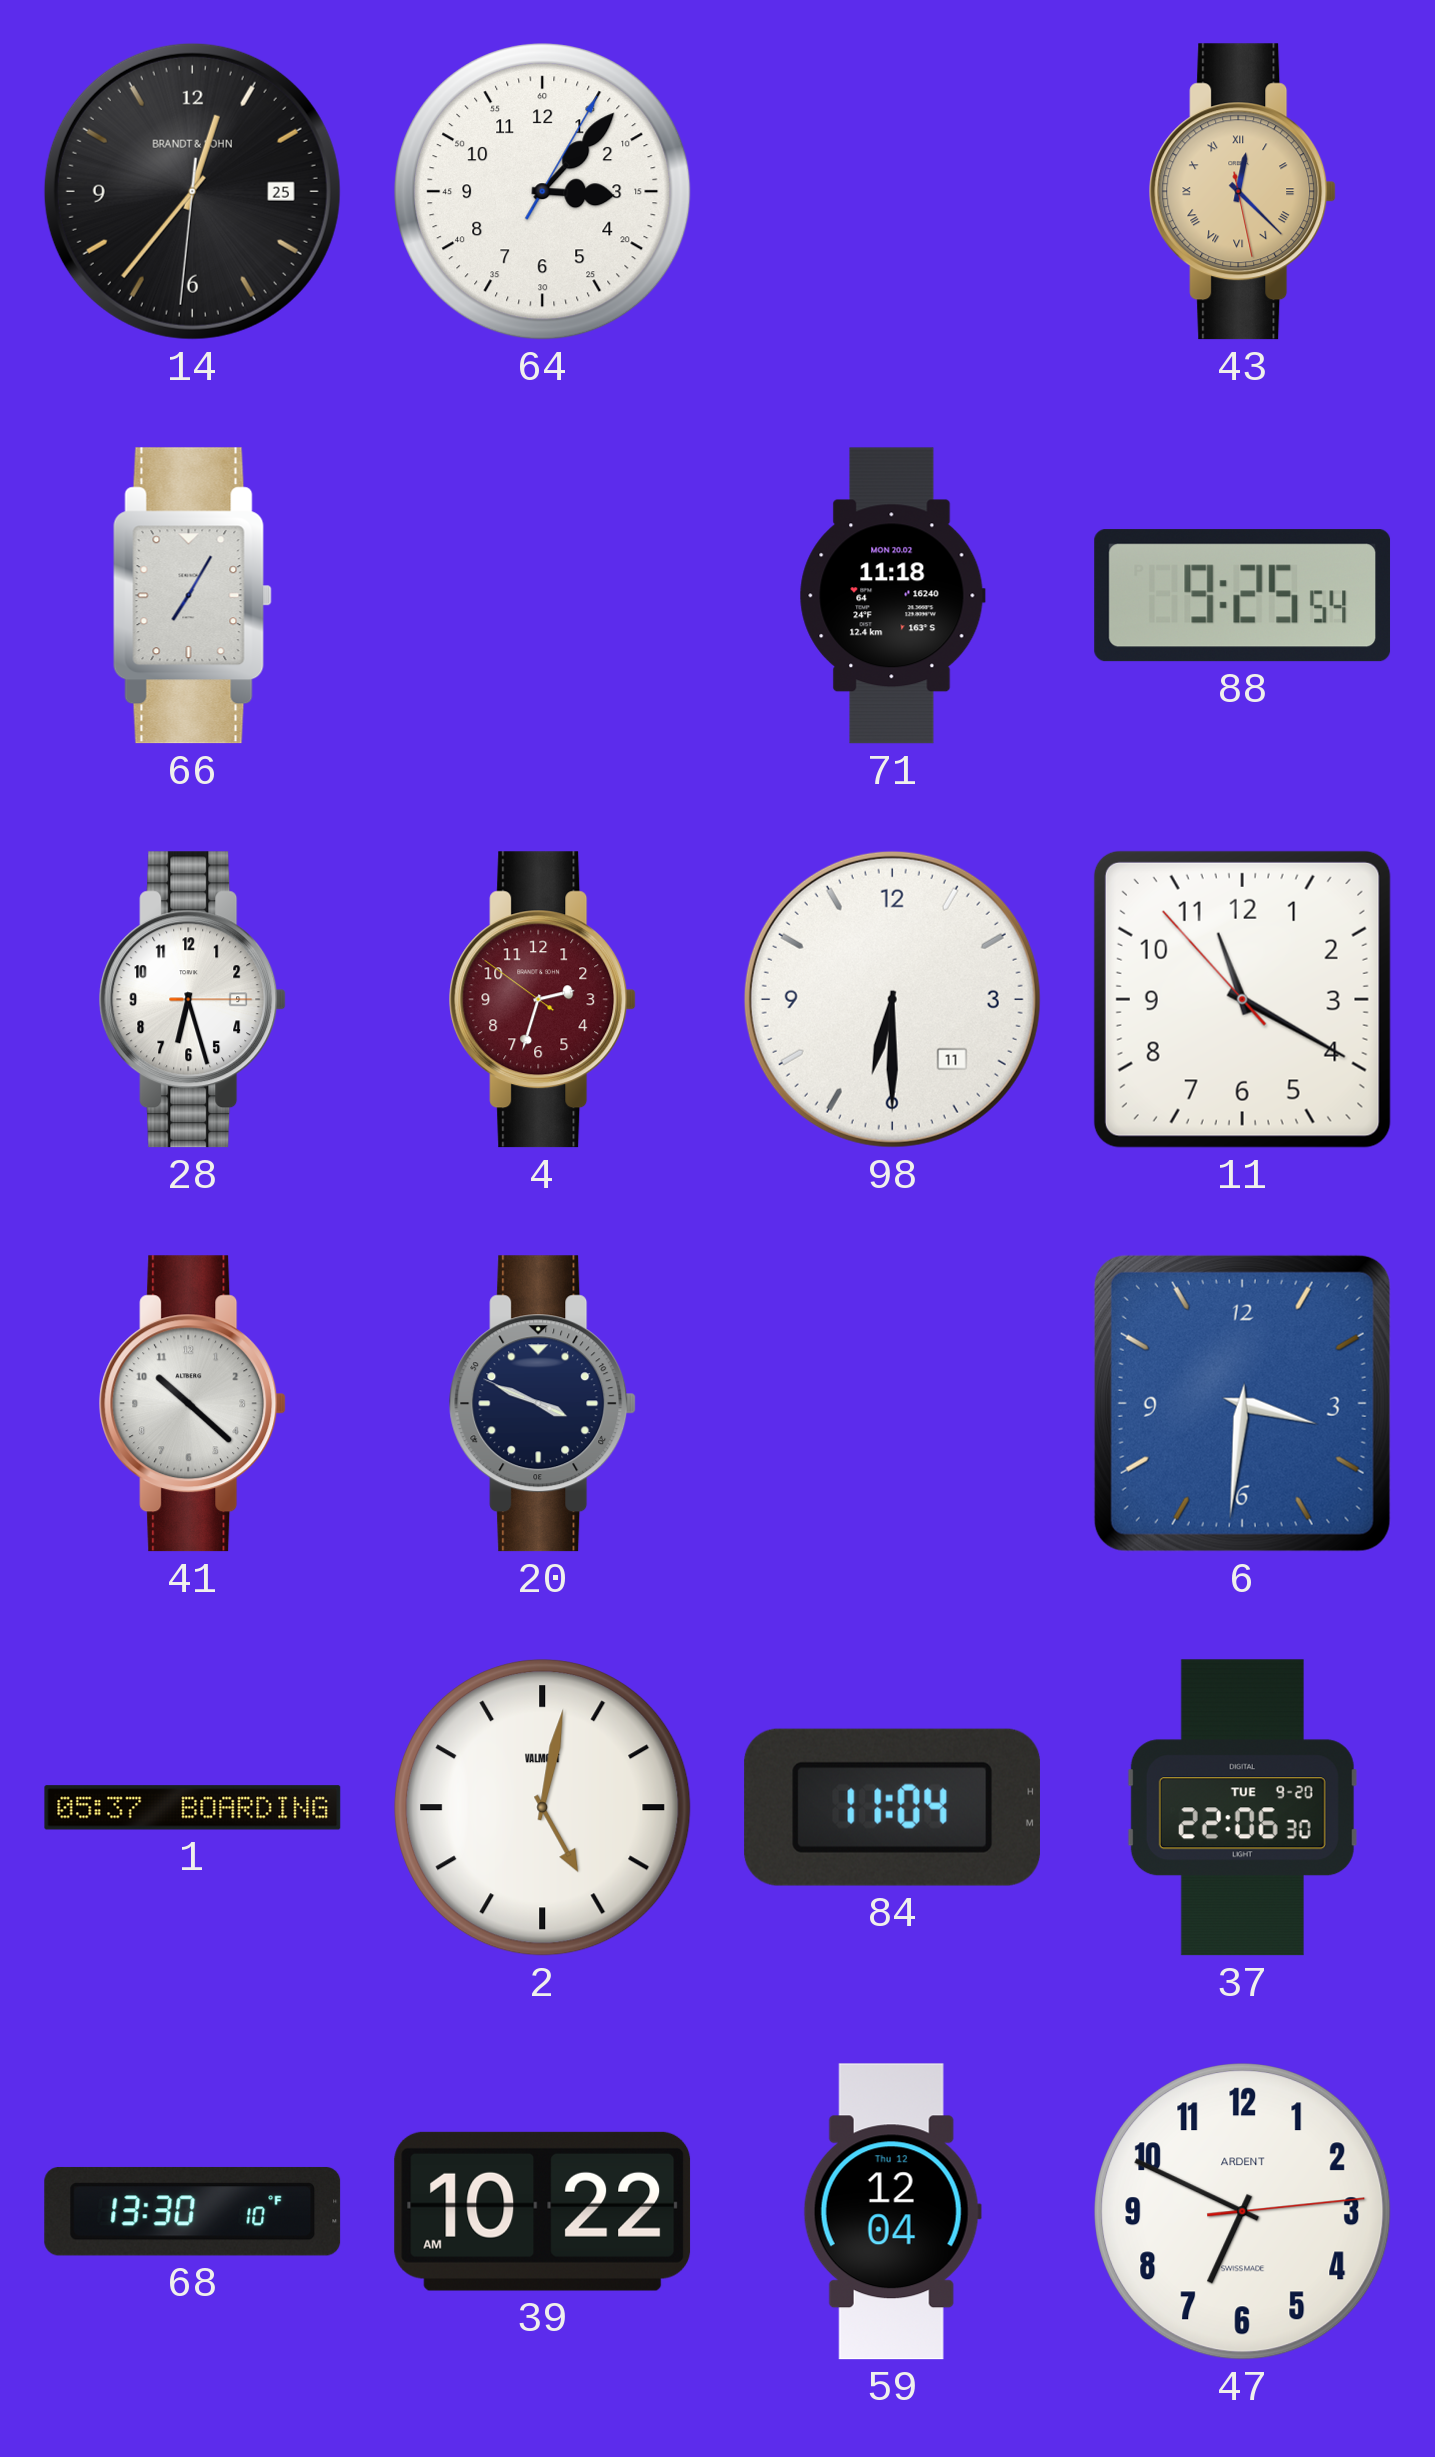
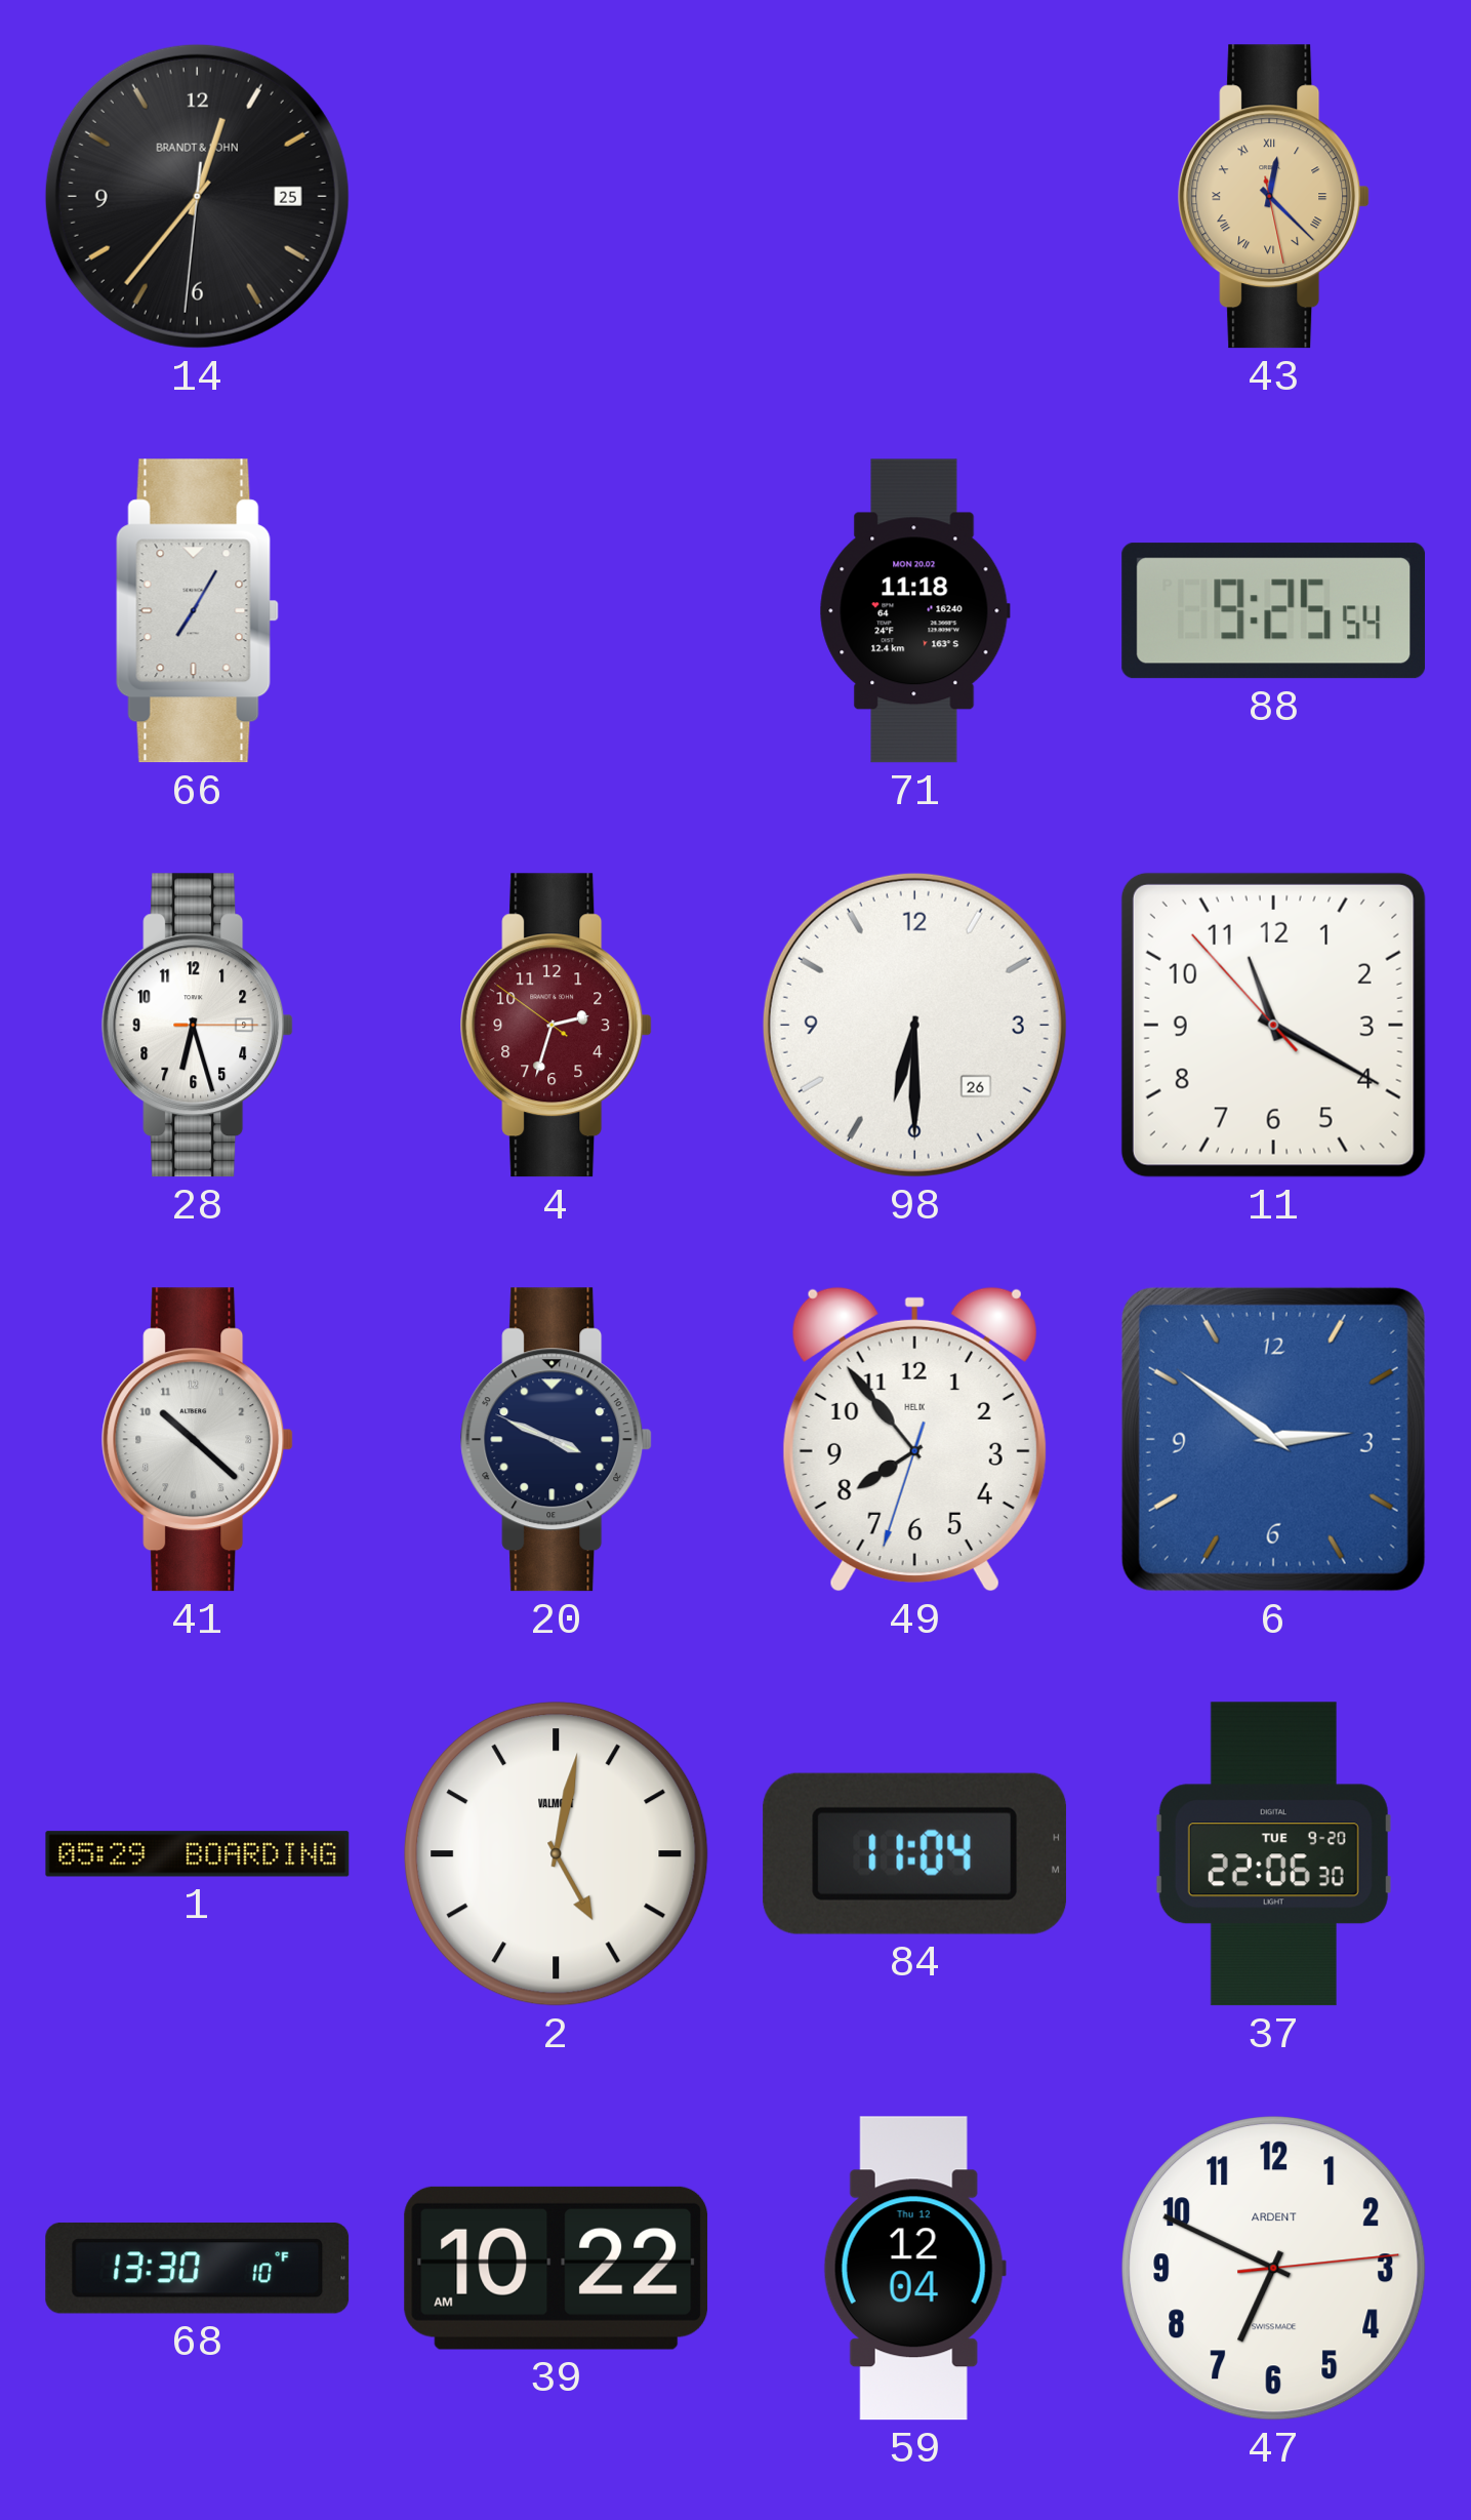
64: 3:07 -> none
98 date: 11 -> 26
49: none -> 7:53
6: 3:31 -> 2:51
1: 05:37 -> 05:29
